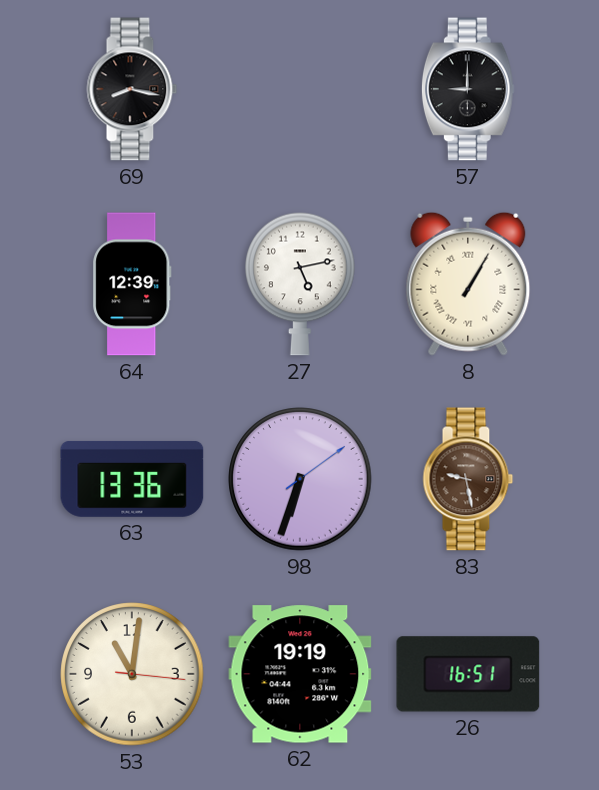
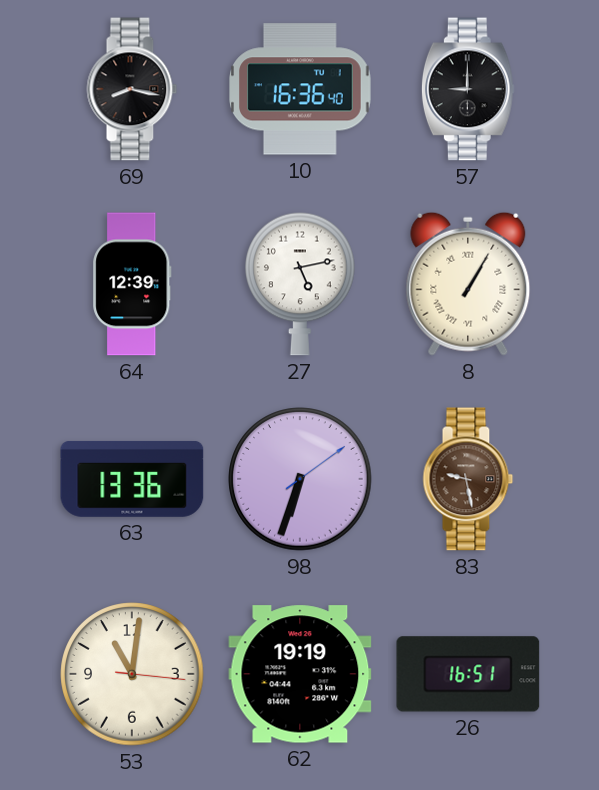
10: none -> 16:36
